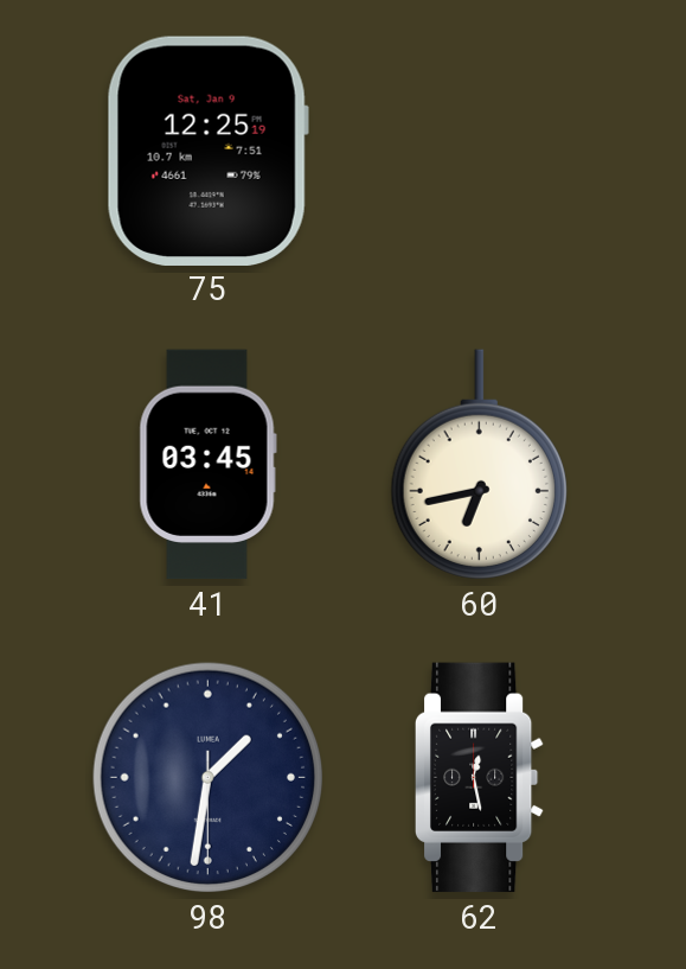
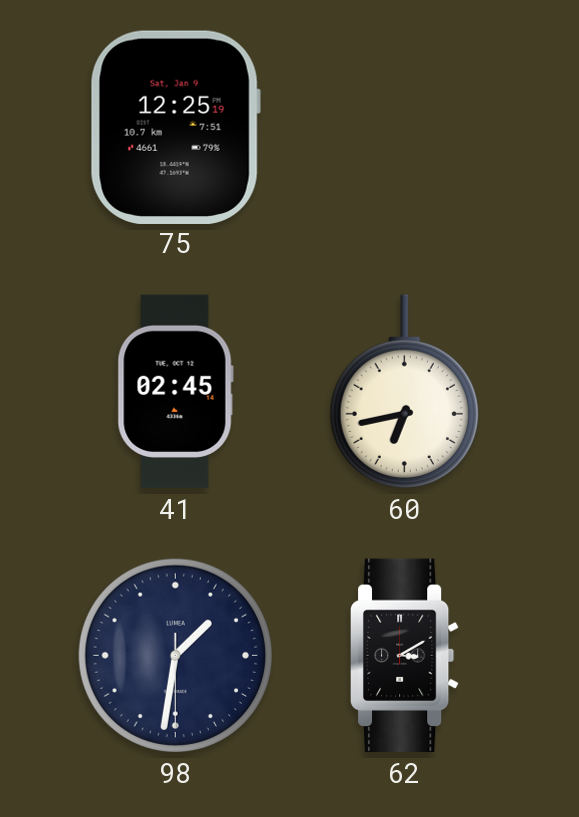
41: 03:45 -> 02:45
62: 12:28 -> 3:10
